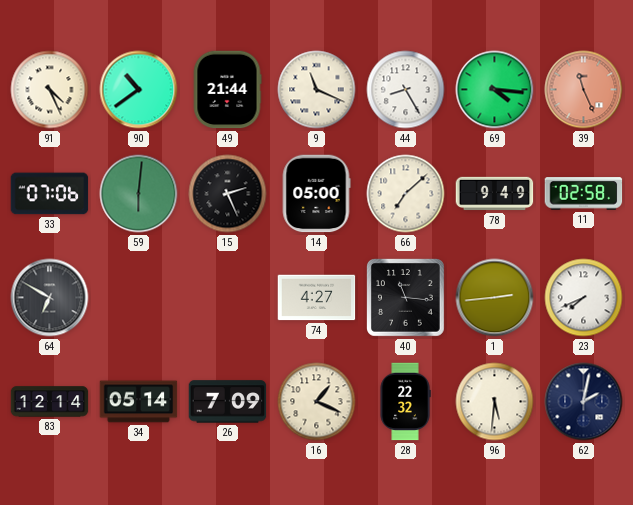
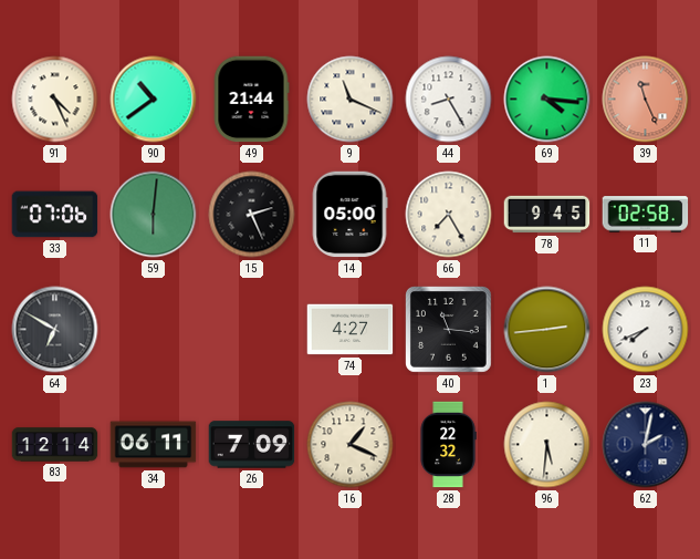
66: 7:08 -> 7:25
78: 9:49 -> 9:45
34: 05:14 -> 06:11
